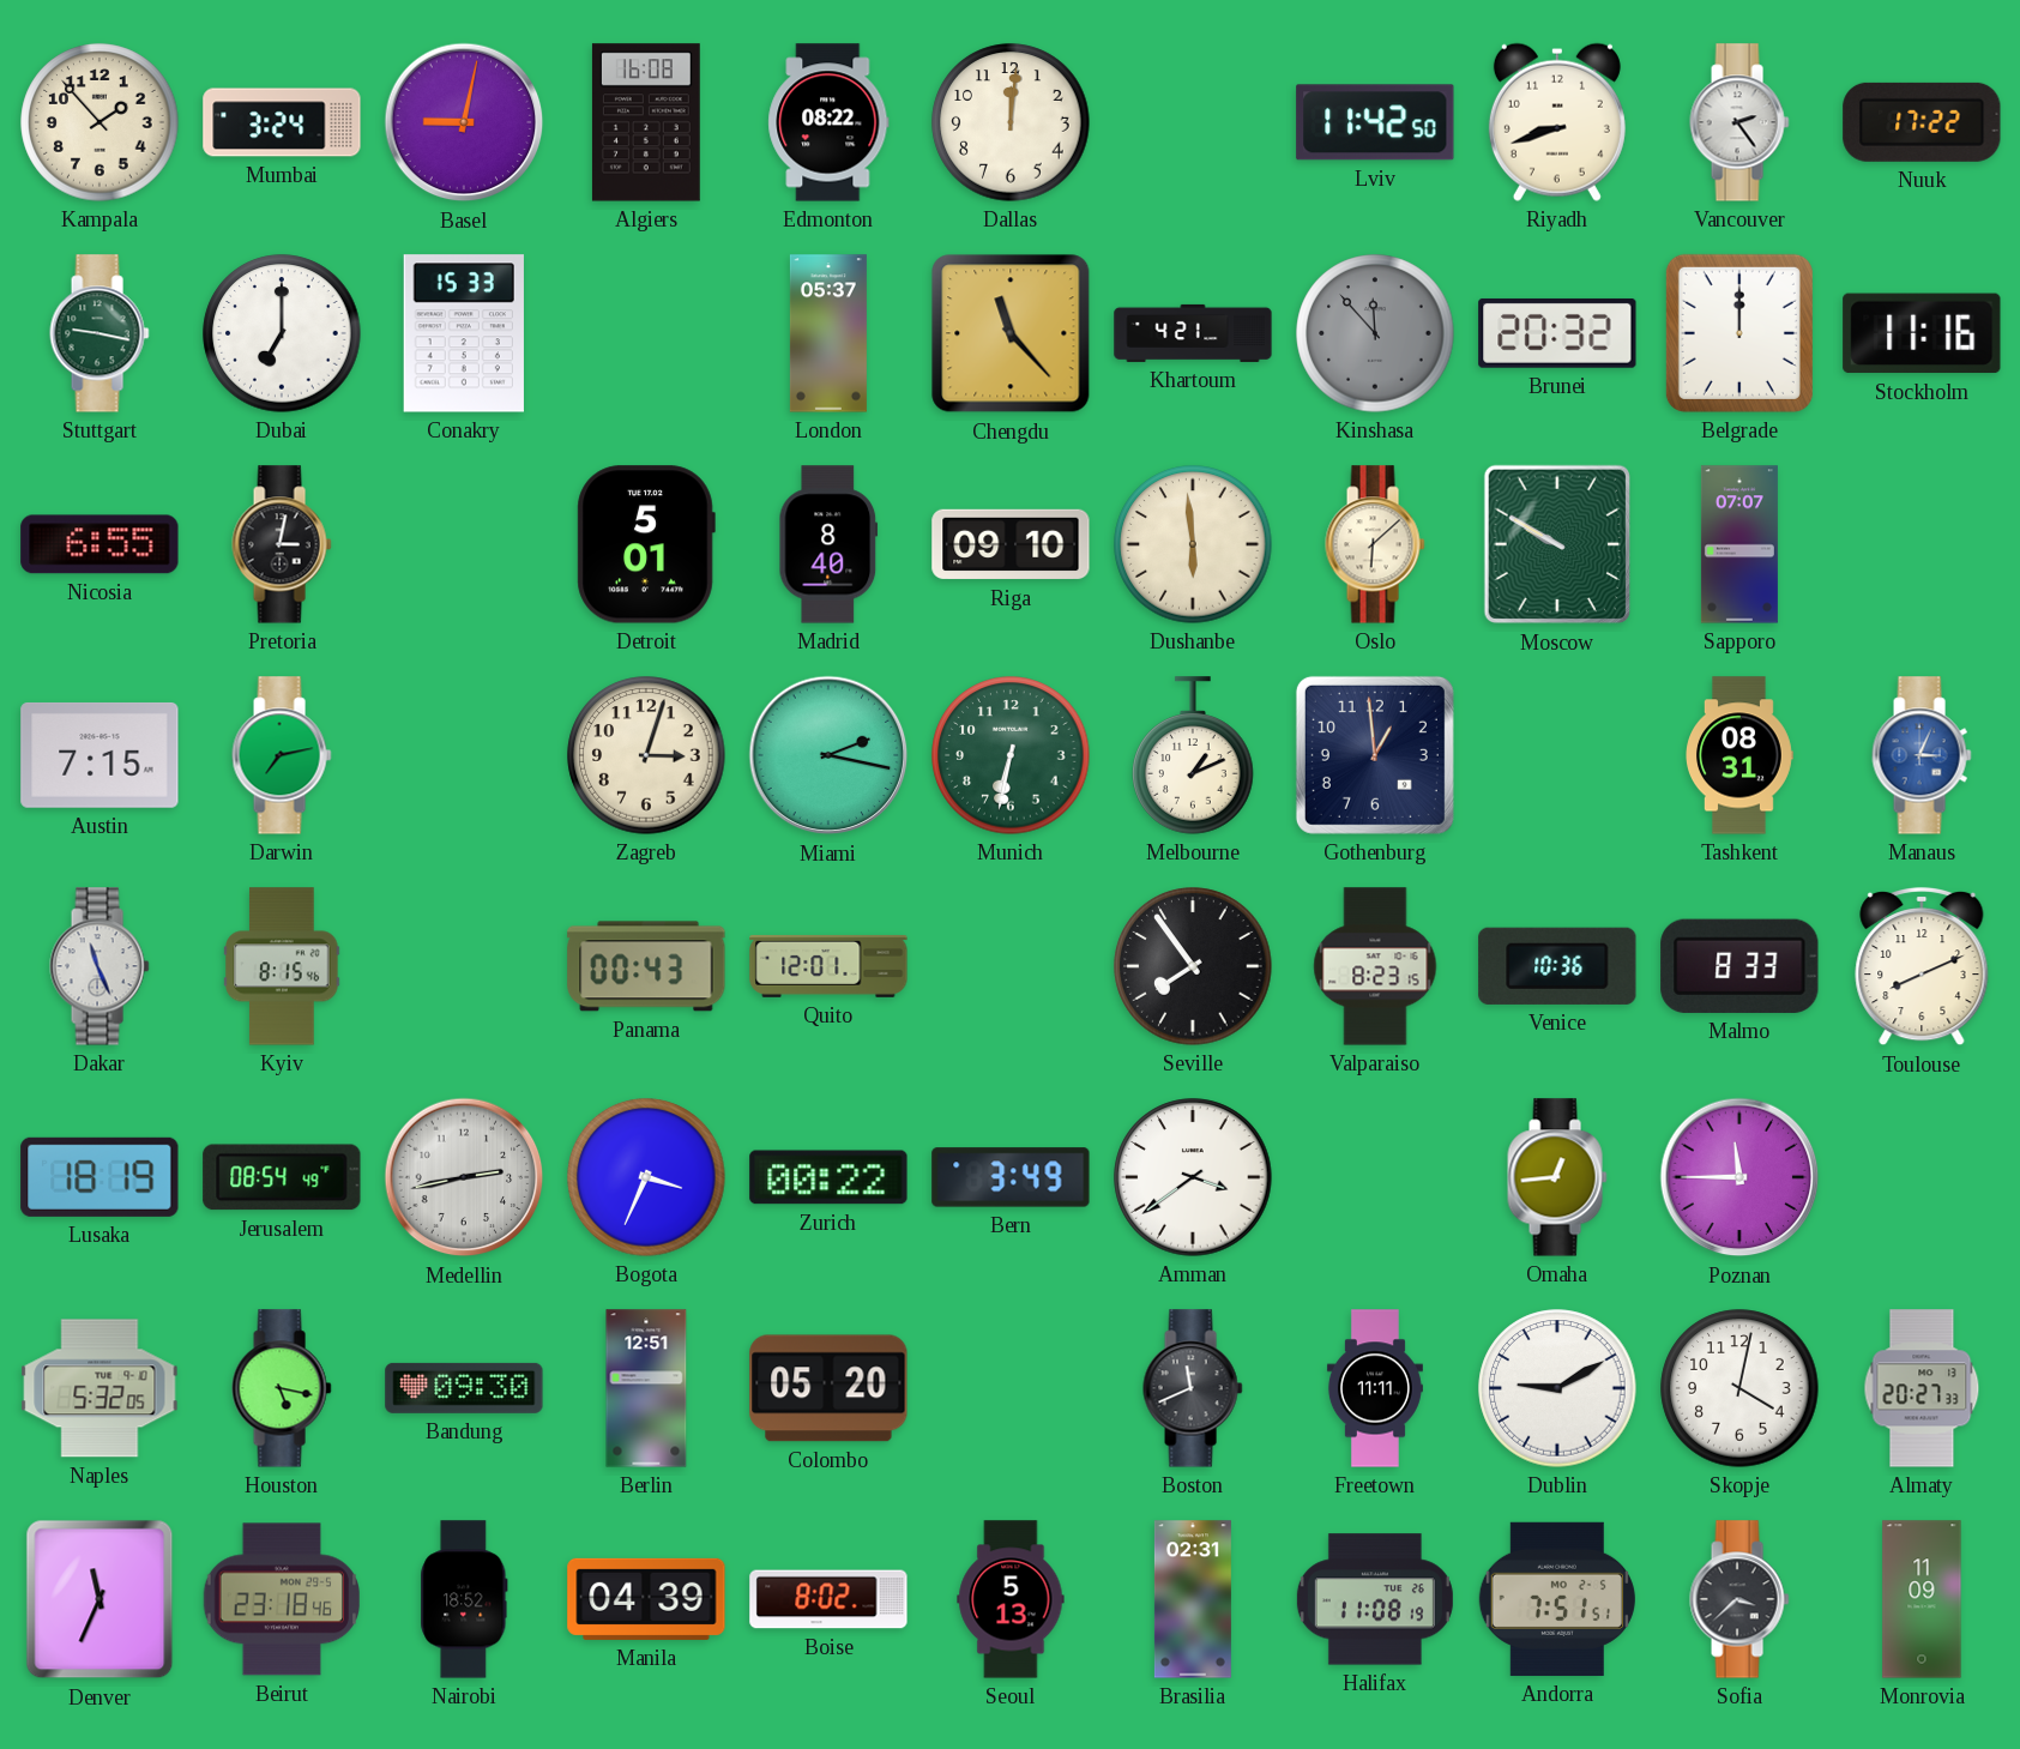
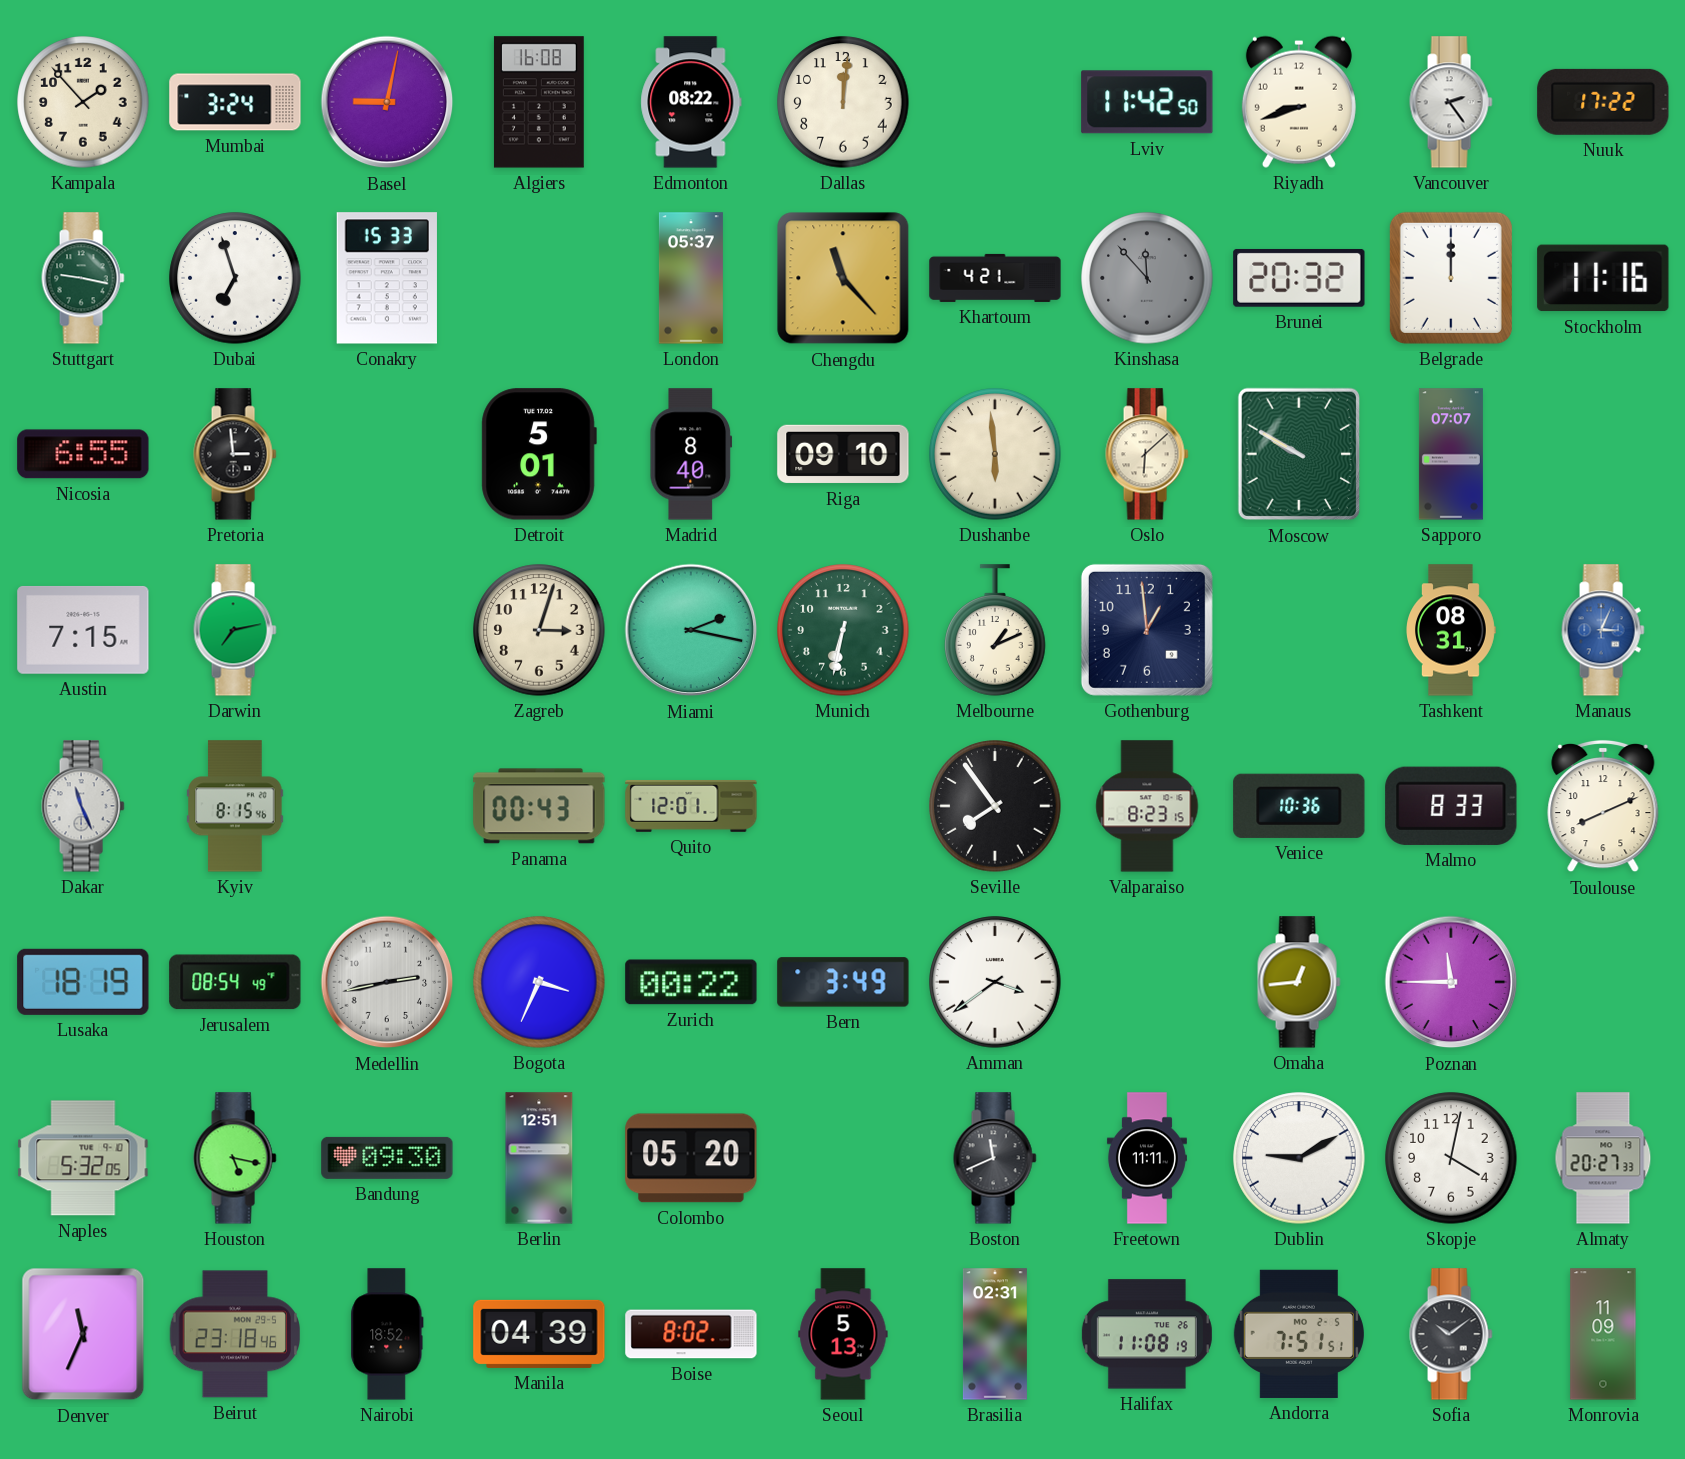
Dubai: 7:00 -> 6:57
Pretoria: 3:02 -> 2:59
Sofia: 3:38 -> 10:09
